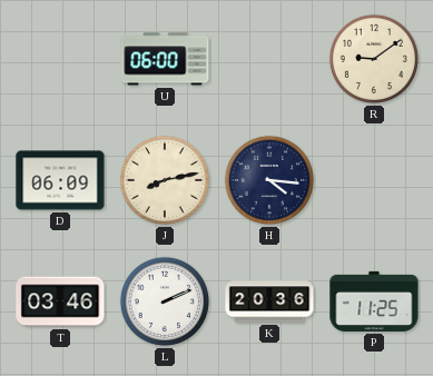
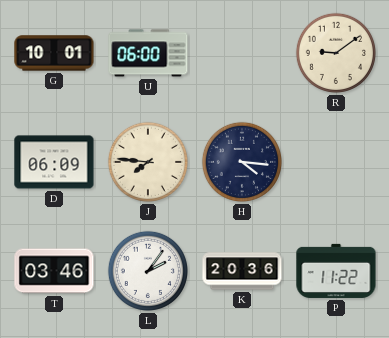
G: none -> 10:01
J: 8:13 -> 7:46
L: 2:11 -> 2:06
P: 11:25 -> 11:22
